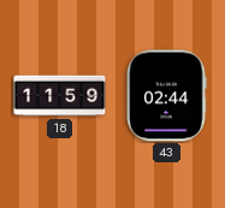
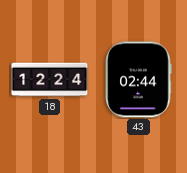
18: 11:59 -> 12:24
